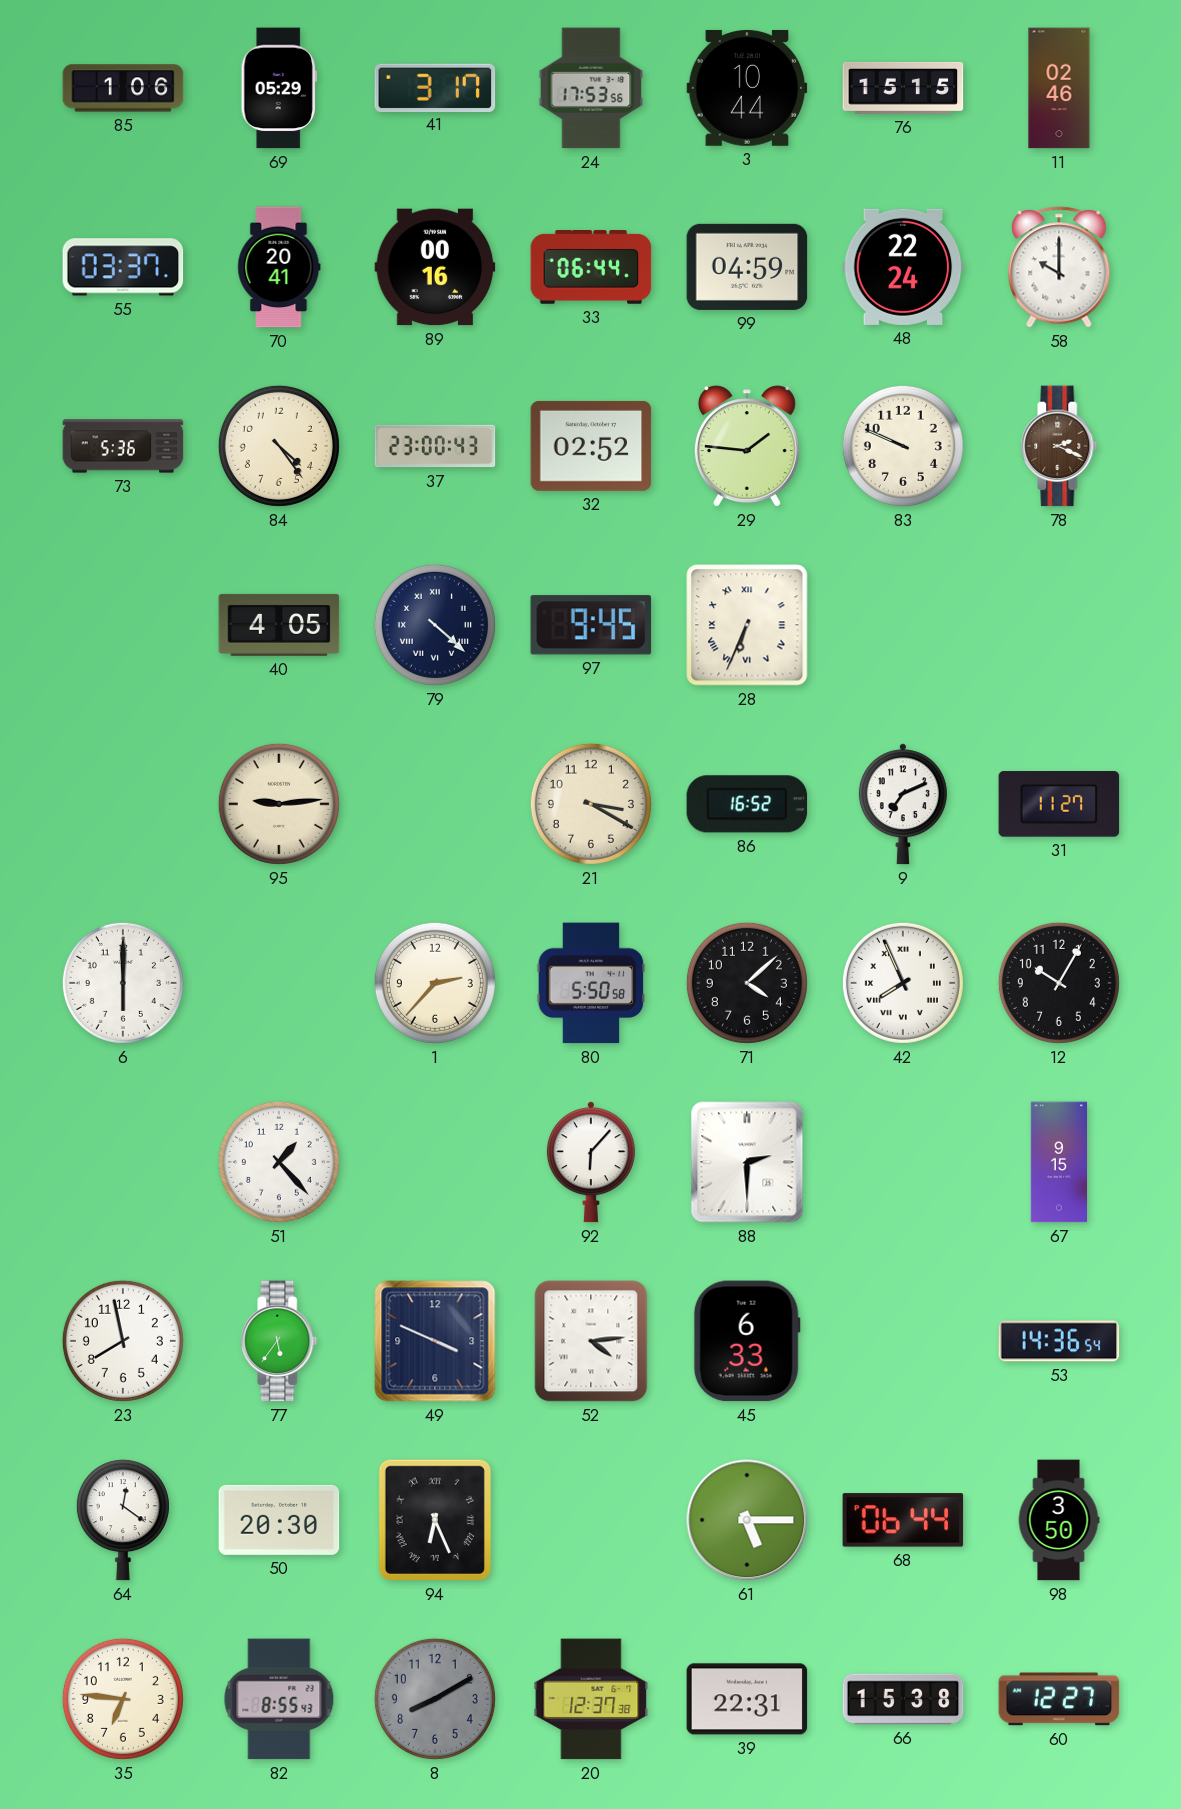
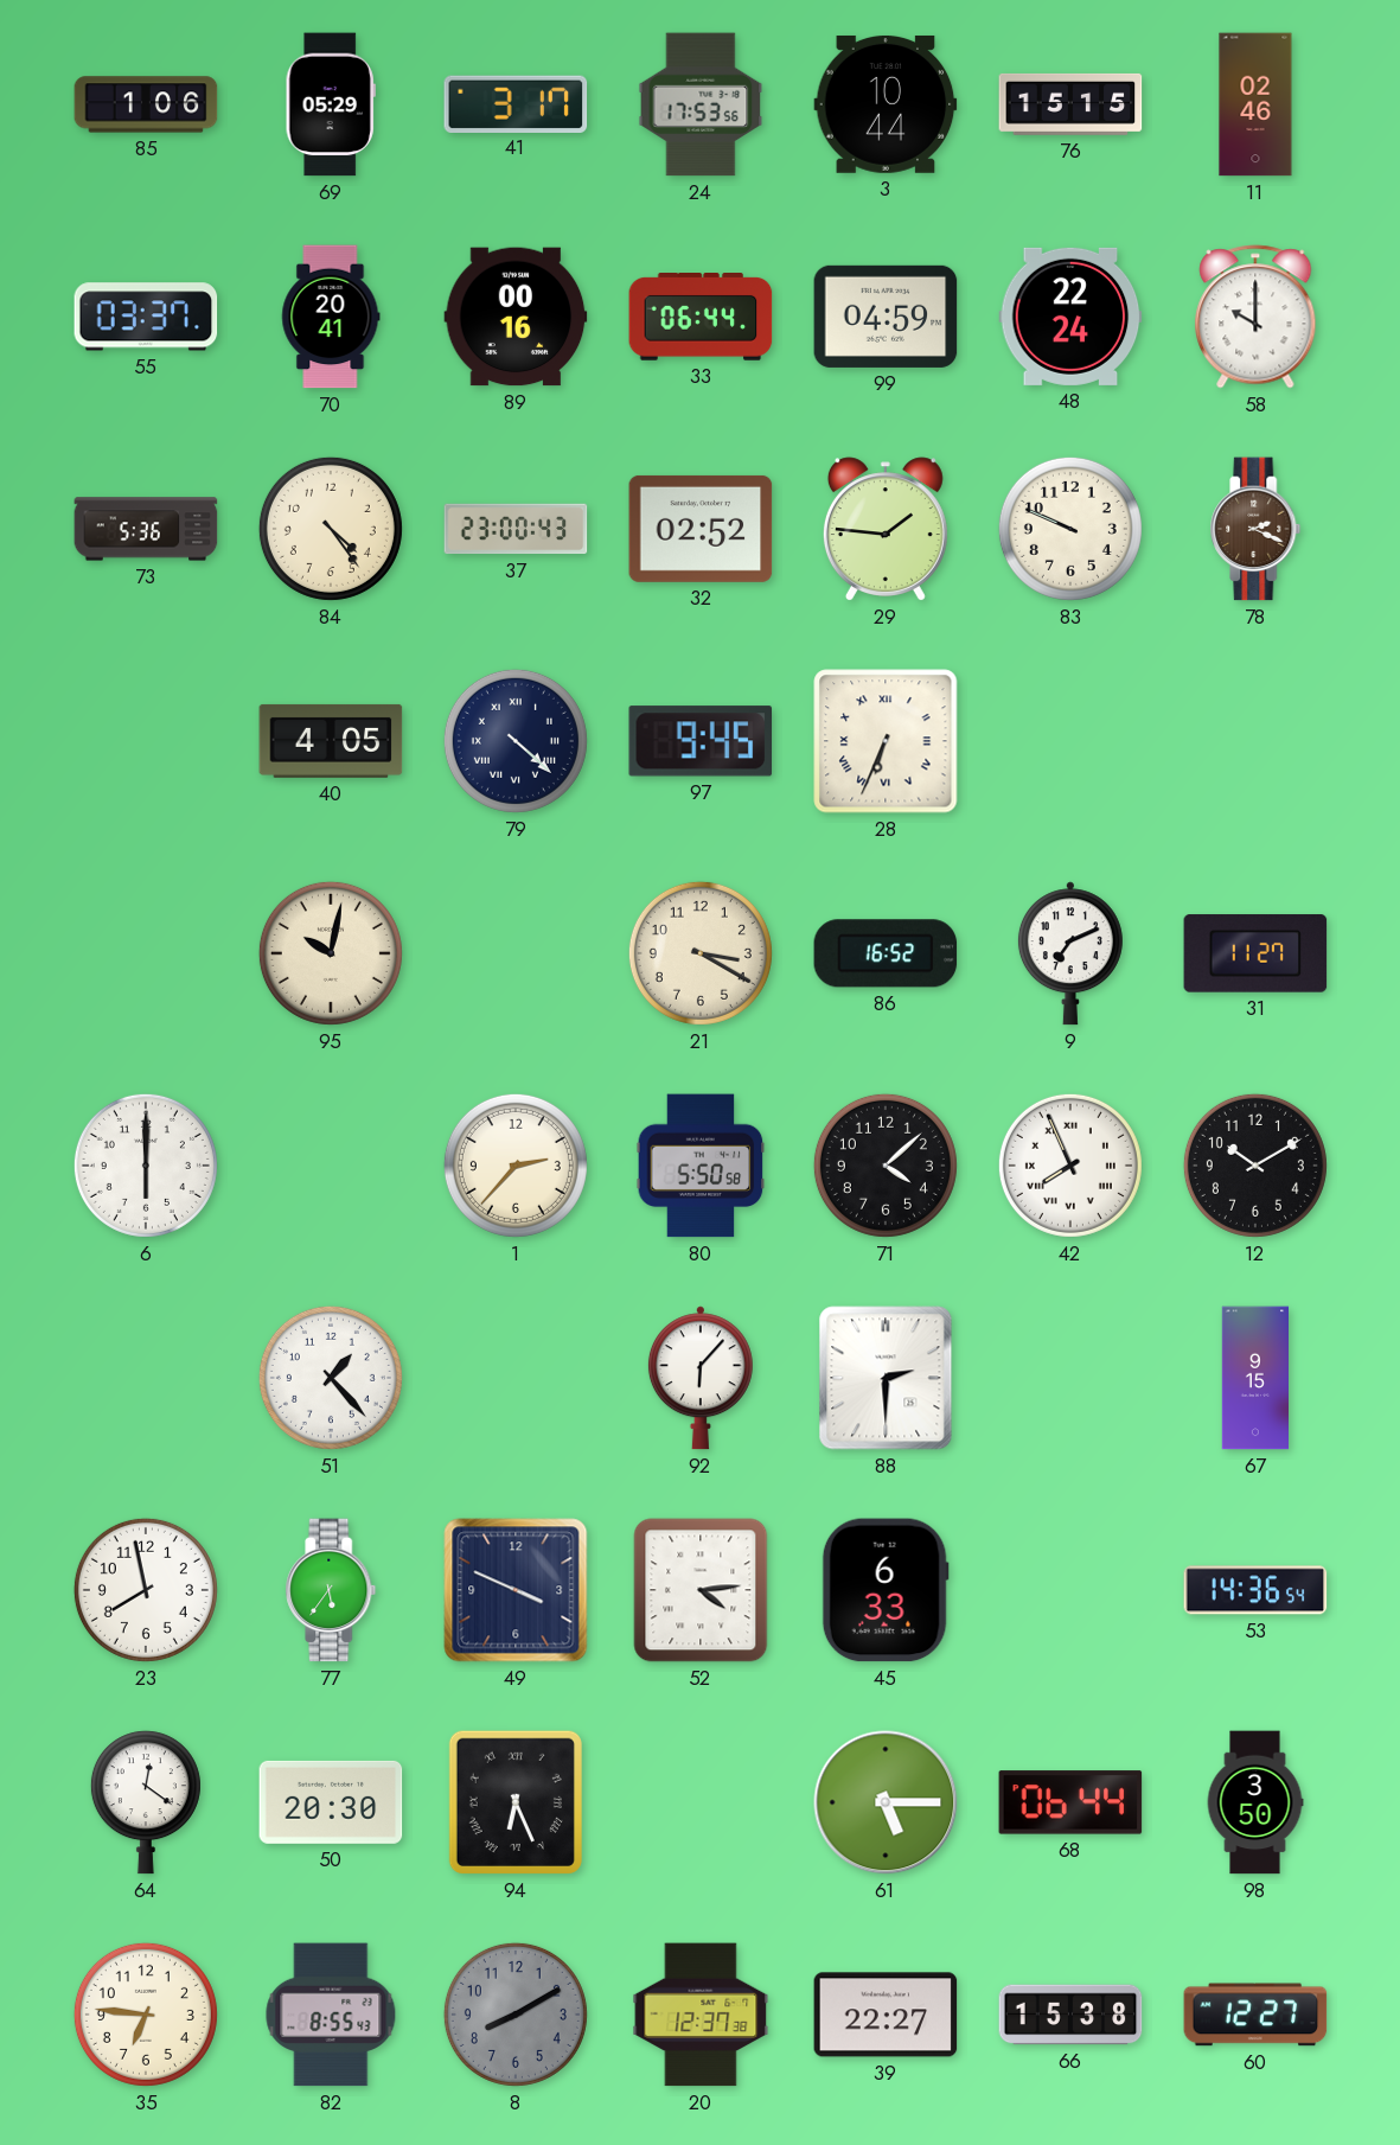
95: 9:14 -> 10:02
12: 10:05 -> 10:10
39: 22:31 -> 22:27
